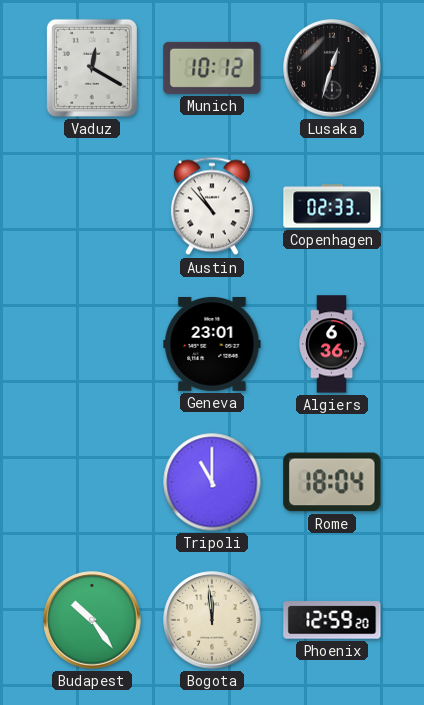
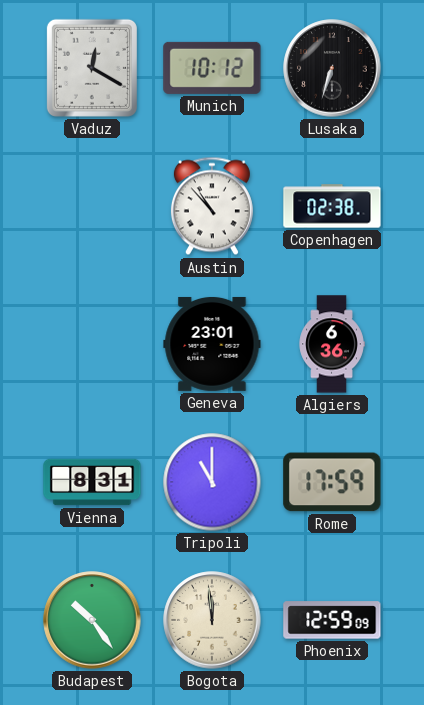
Lusaka: 12:33 -> 6:33
Copenhagen: 02:33 -> 02:38
Vienna: none -> 8:31
Rome: 18:04 -> 17:59
Phoenix: 12:59:20 -> 12:59:09
